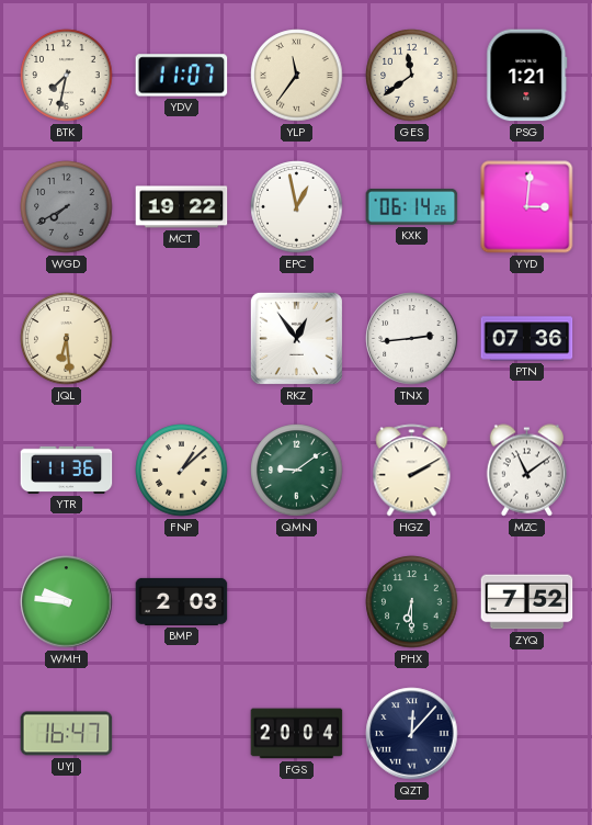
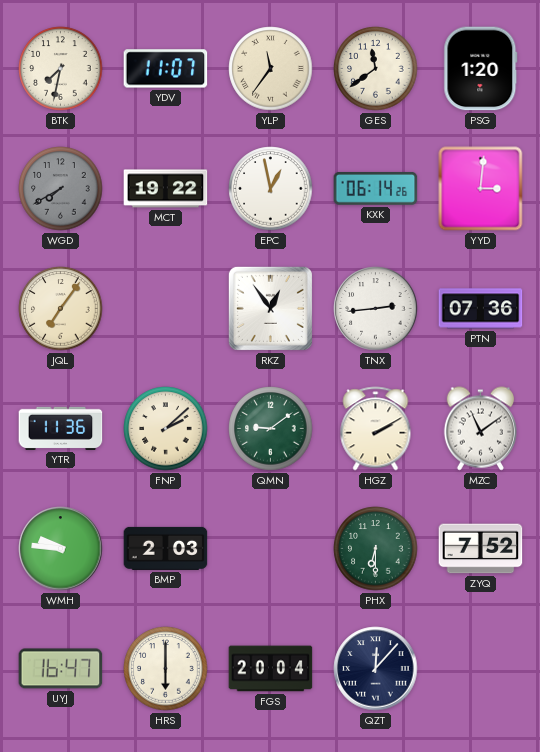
PSG: 1:21 -> 1:20
JQL: 6:29 -> 7:06
FNP: 1:08 -> 2:08
HRS: none -> 6:00
